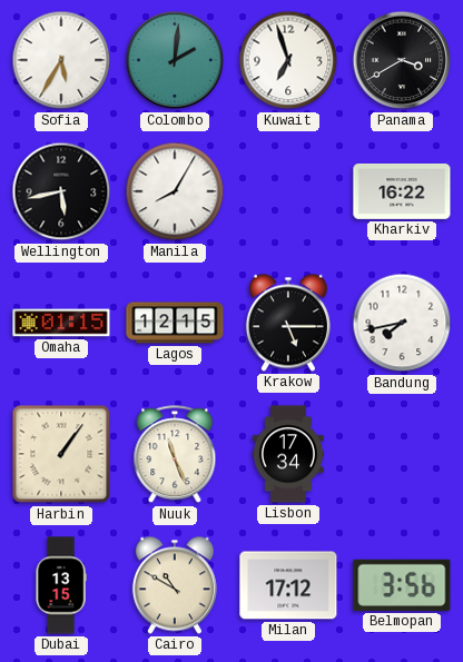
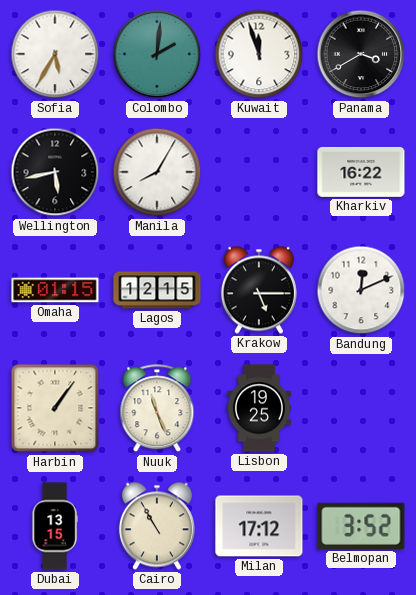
Kuwait: 6:57 -> 11:57
Bandung: 7:43 -> 12:11
Lisbon: 17:34 -> 19:25
Cairo: 10:50 -> 10:55
Belmopan: 3:56 -> 3:52
